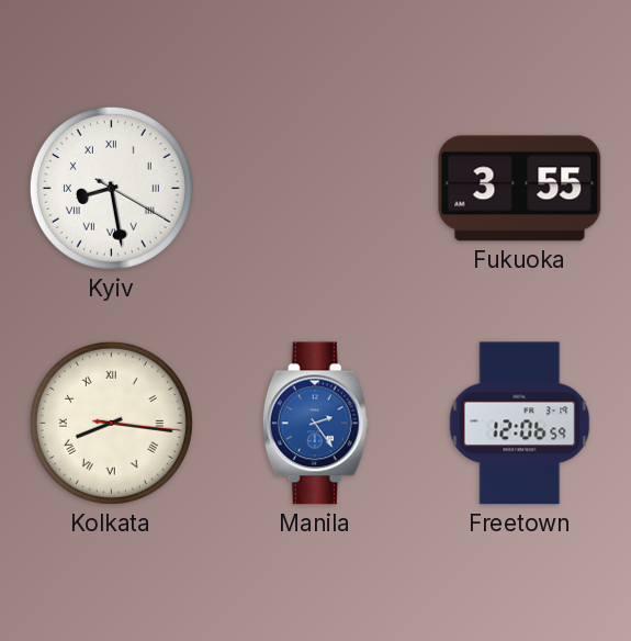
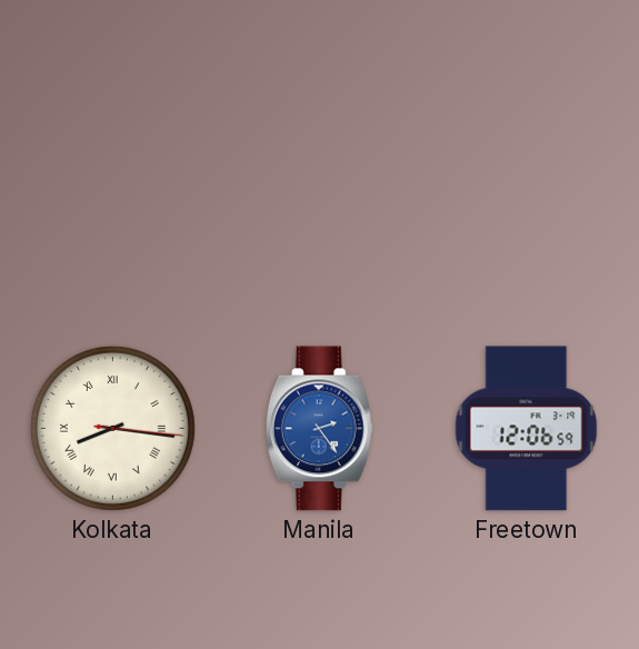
Kyiv: 8:28 -> none
Fukuoka: 3:55 -> none
